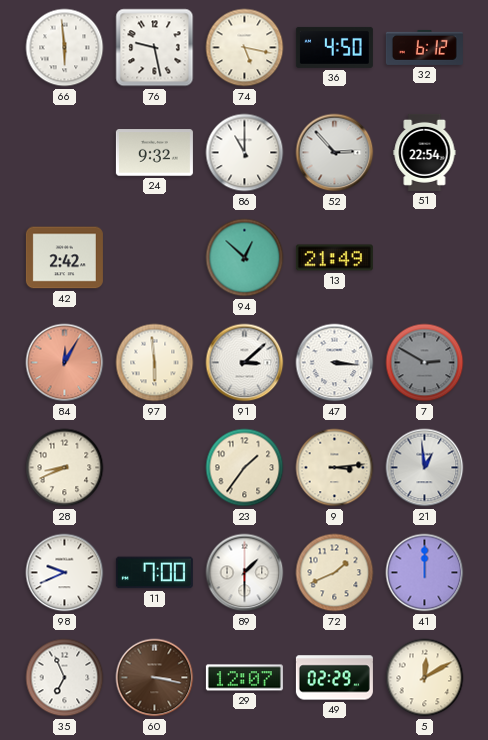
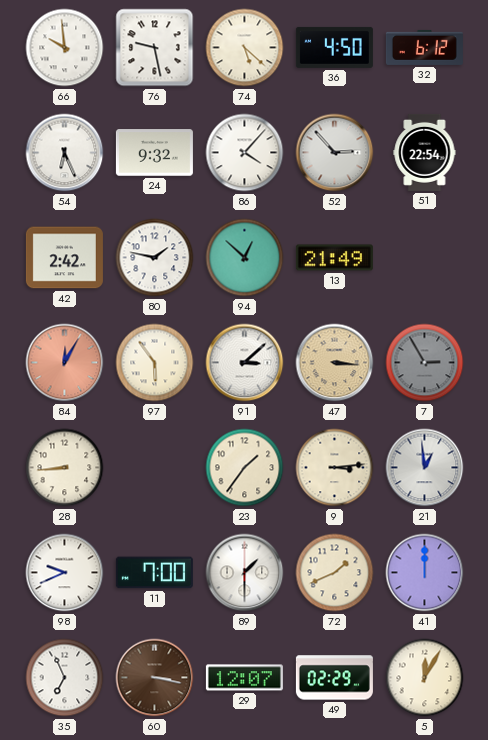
66: 5:59 -> 9:59
74: 5:17 -> 5:22
54: none -> 6:26
86: 11:00 -> 4:07
80: none -> 1:47
97: 5:59 -> 5:54
47 dial: white -> champagne
7: 2:50 -> 2:55
28: 8:41 -> 8:44
5: 12:10 -> 12:05
